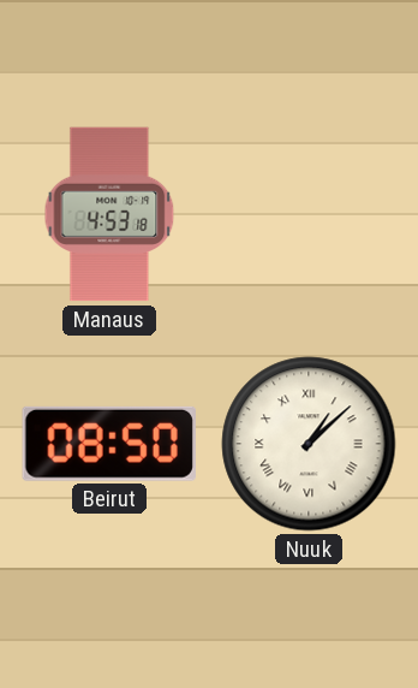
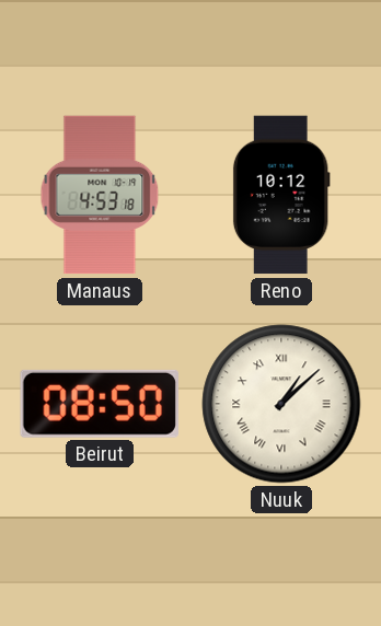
Reno: none -> 10:12
